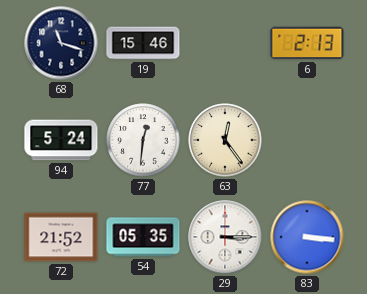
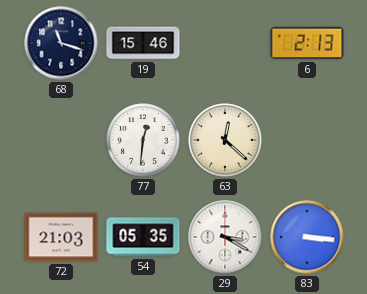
94: 5:24 -> none
63: 12:24 -> 12:22
72: 21:52 -> 21:03
29: 3:15 -> 3:20
